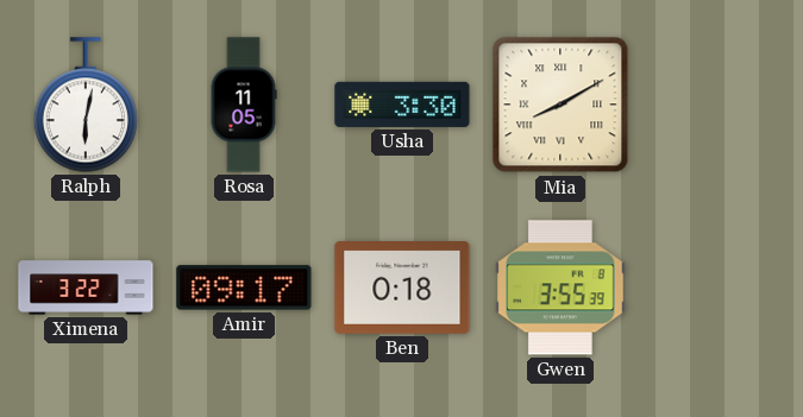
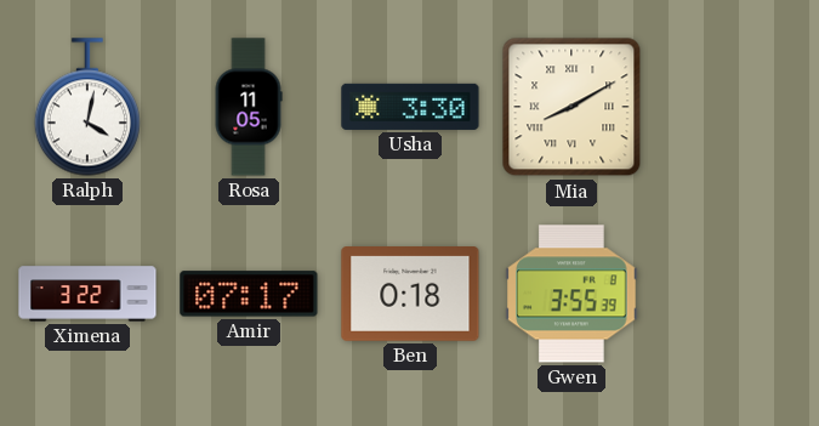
Ralph: 6:02 -> 4:02
Amir: 09:17 -> 07:17
